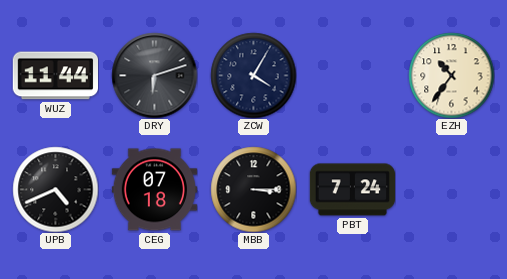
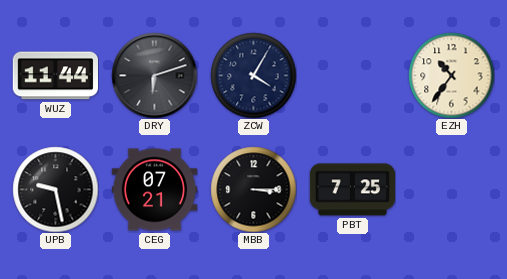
UPB: 4:41 -> 9:28
CEG: 07:18 -> 07:21
PBT: 7:24 -> 7:25
